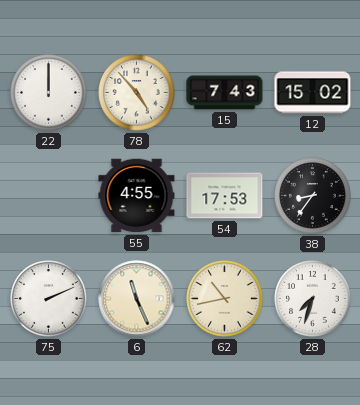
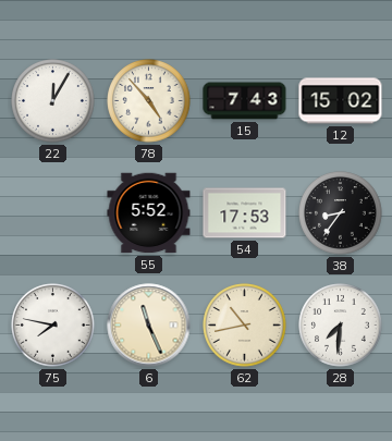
22: 12:00 -> 12:05
55: 4:55 -> 5:52
75: 2:11 -> 7:47
28: 7:33 -> 7:31
